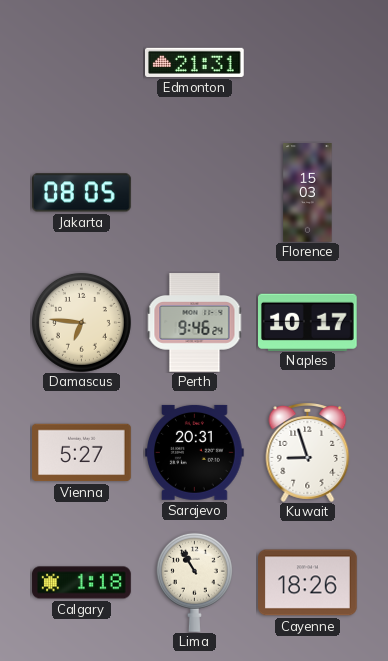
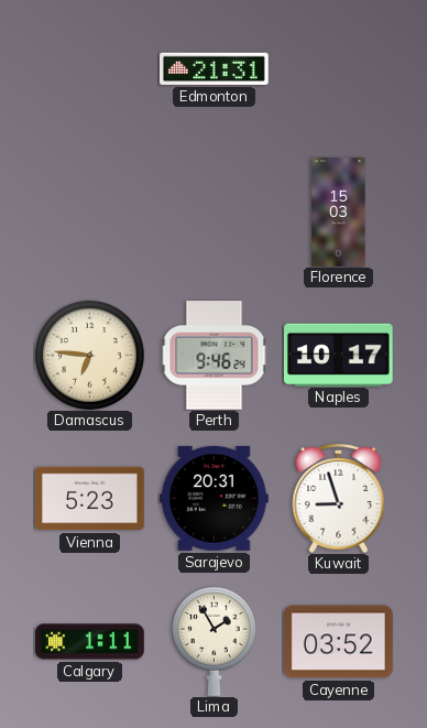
Jakarta: 08:05 -> none
Vienna: 5:27 -> 5:23
Calgary: 1:18 -> 1:11
Lima: 10:55 -> 1:55
Cayenne: 18:26 -> 03:52
